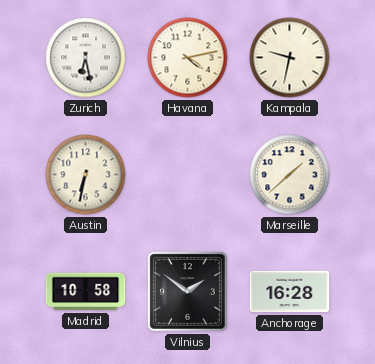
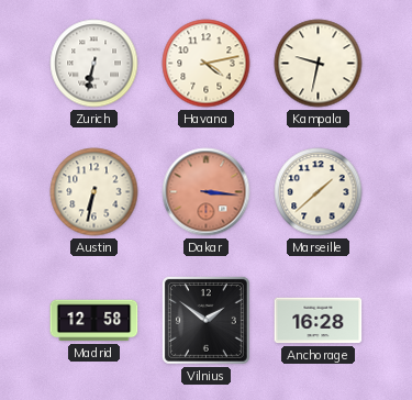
Zurich: 6:28 -> 6:32
Dakar: none -> 3:16
Madrid: 10:58 -> 12:58
